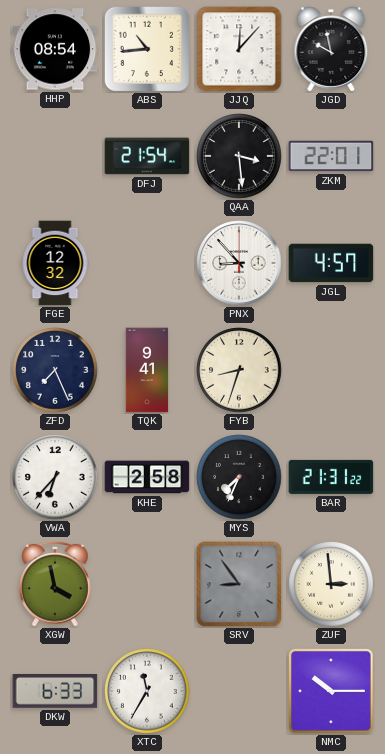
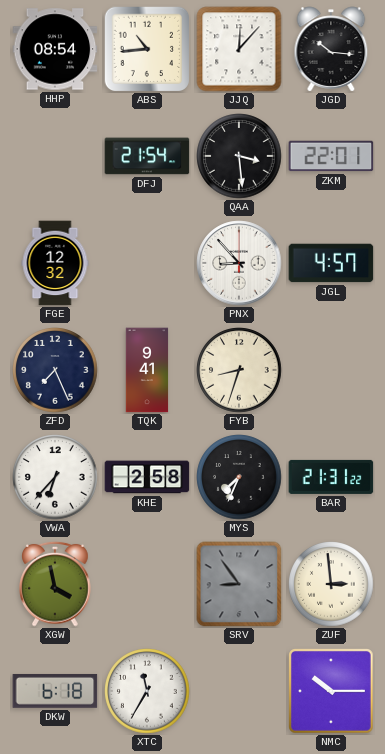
JGD: 9:58 -> 10:16
DKW: 6:33 -> 6:18
